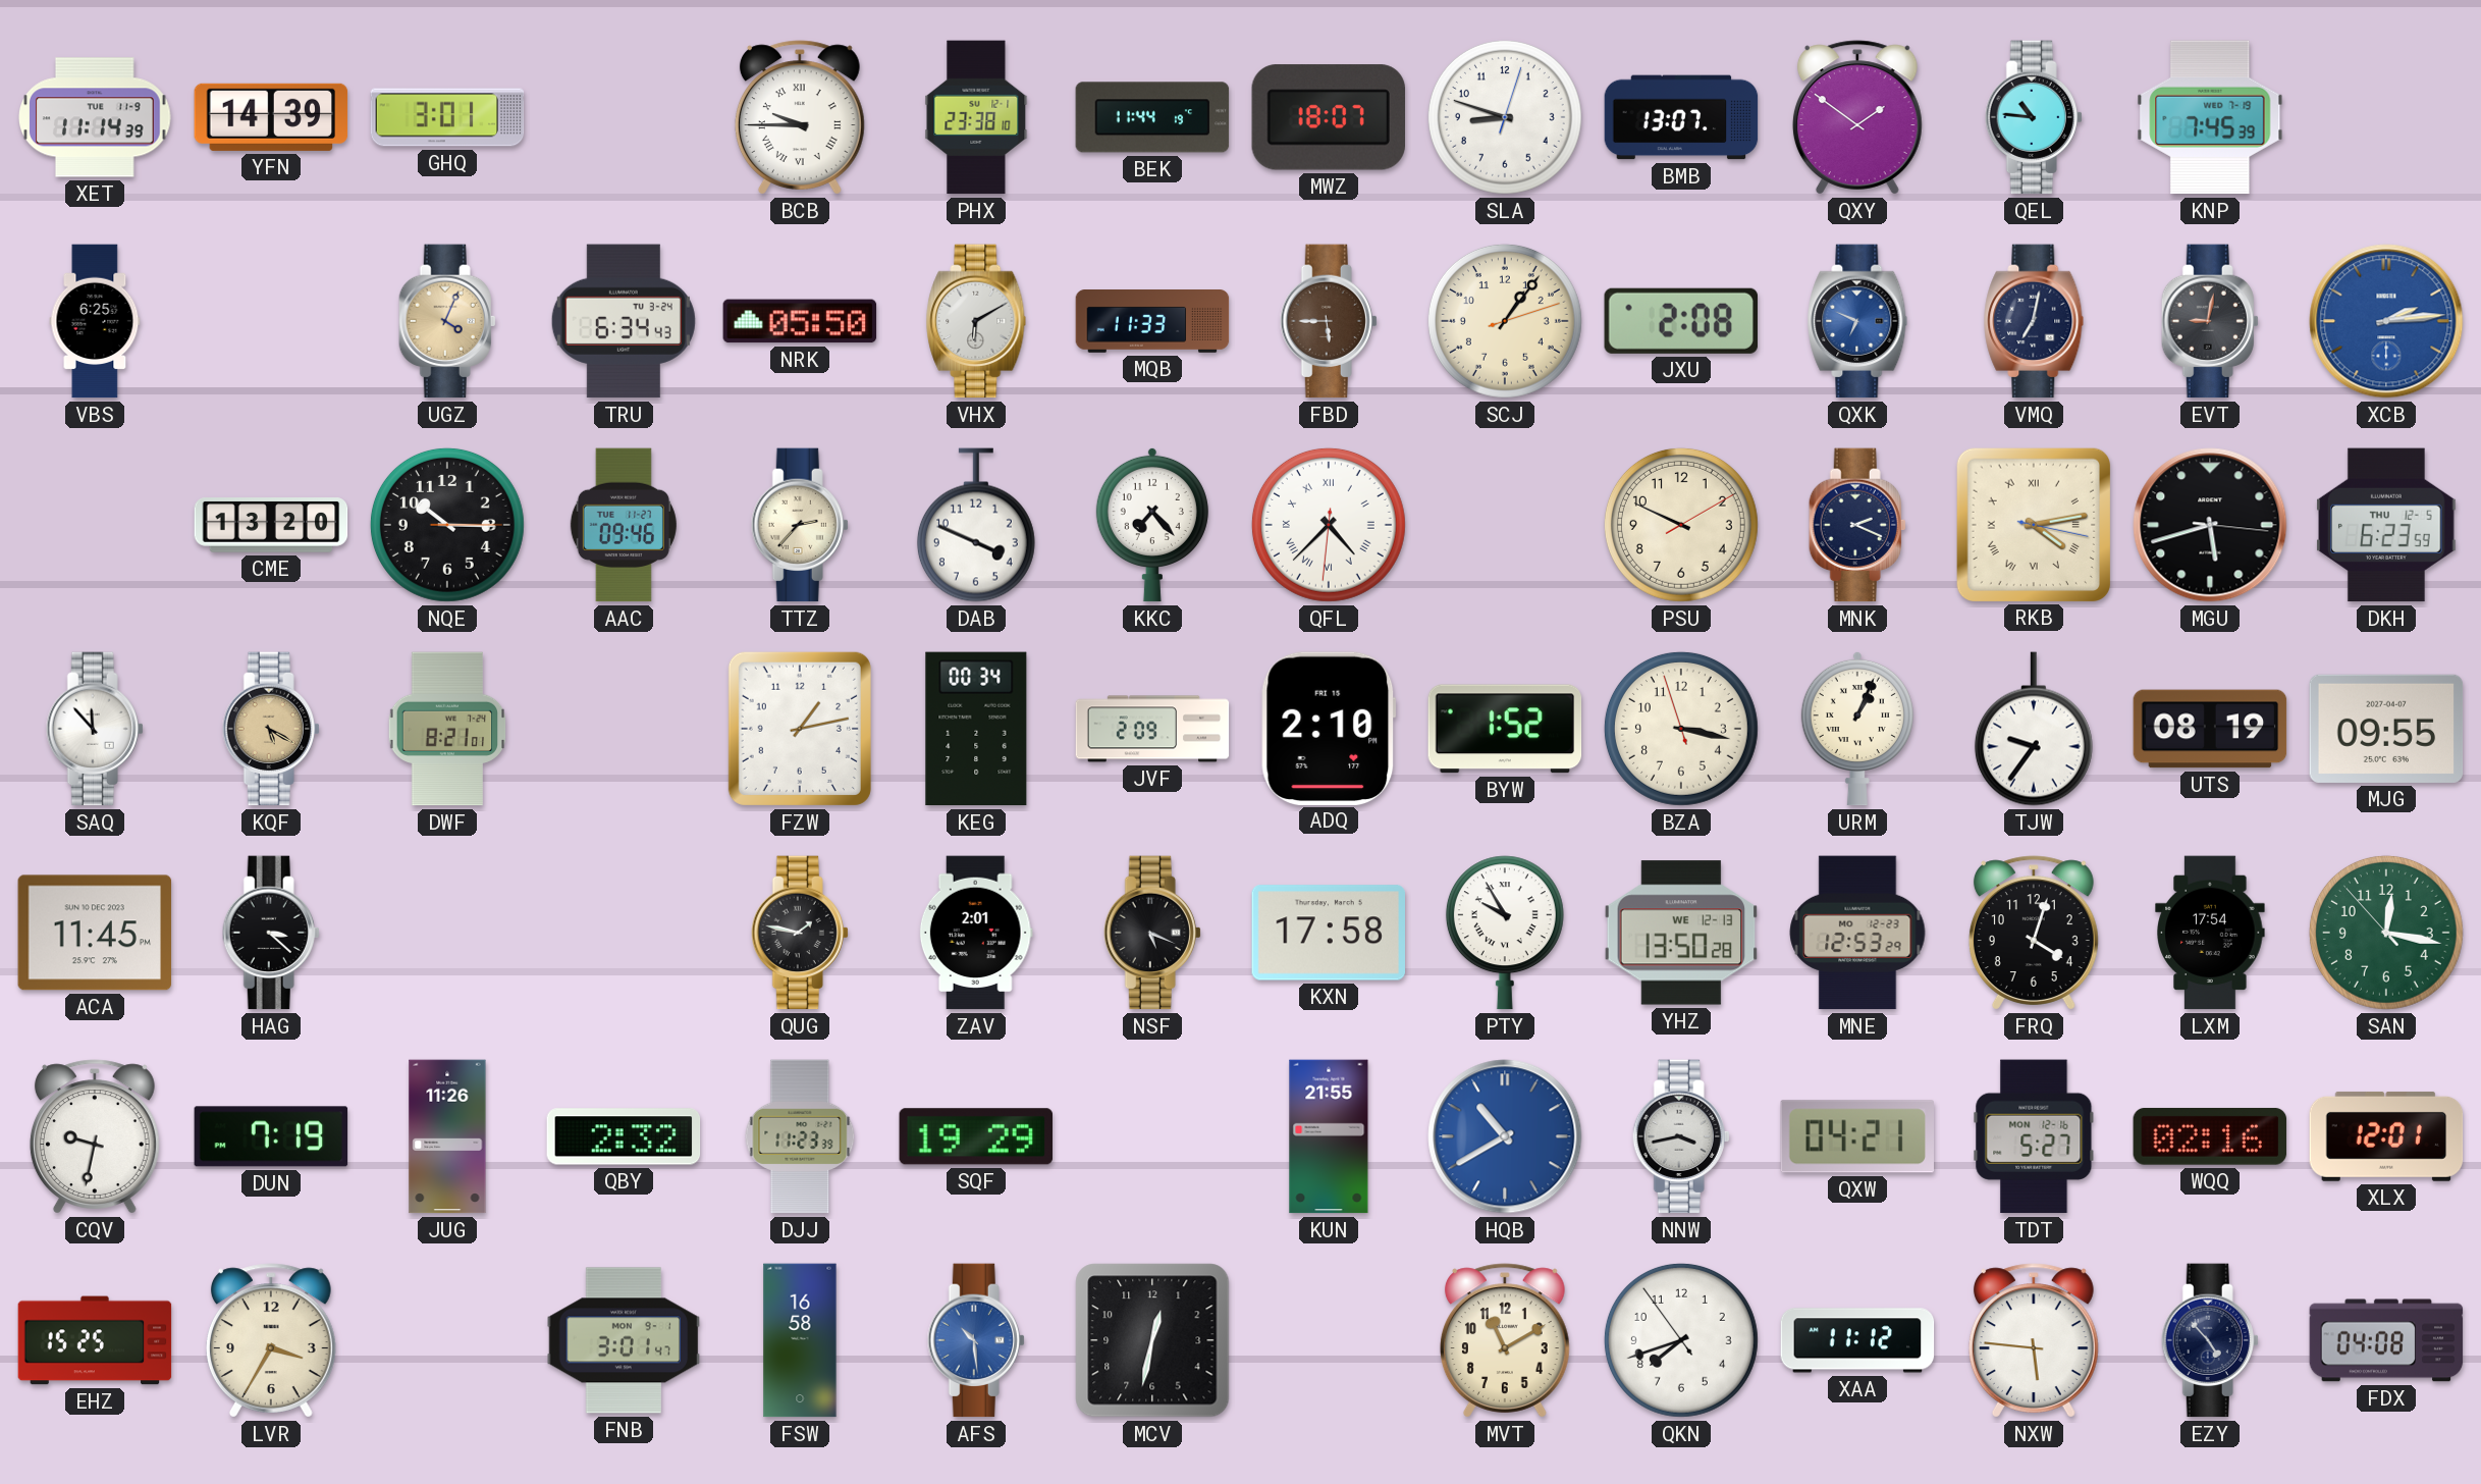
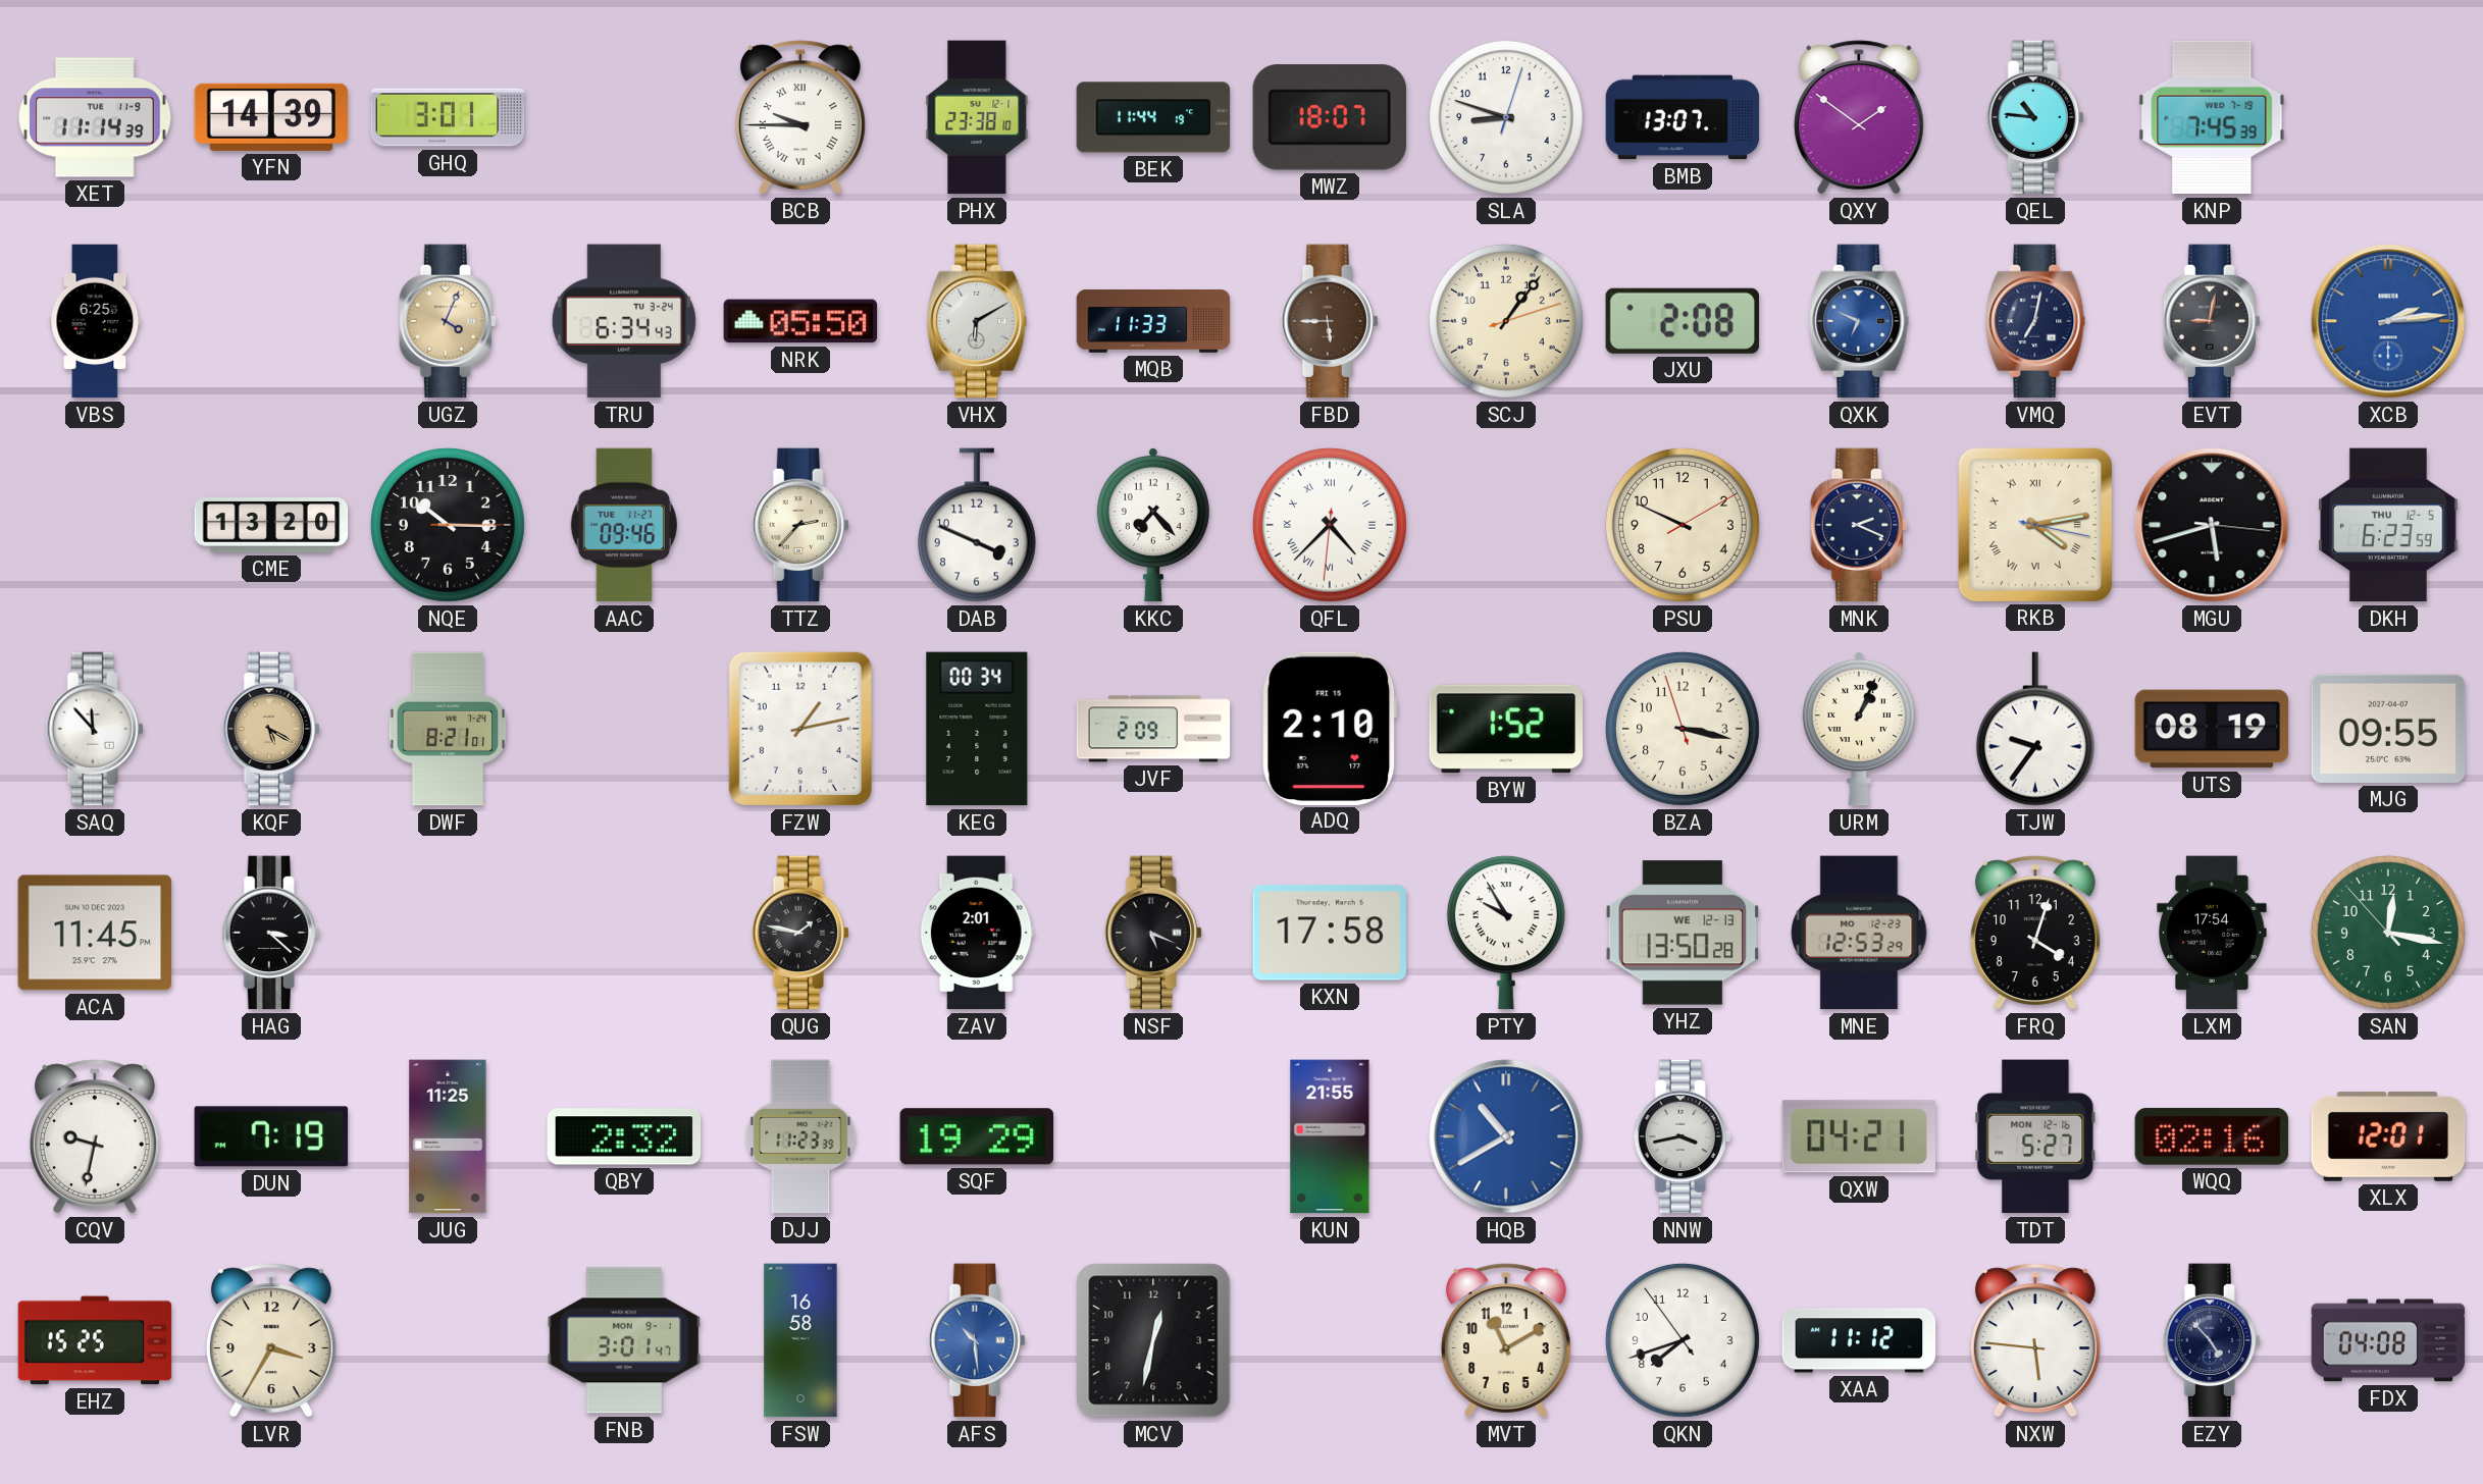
JUG: 11:26 -> 11:25
